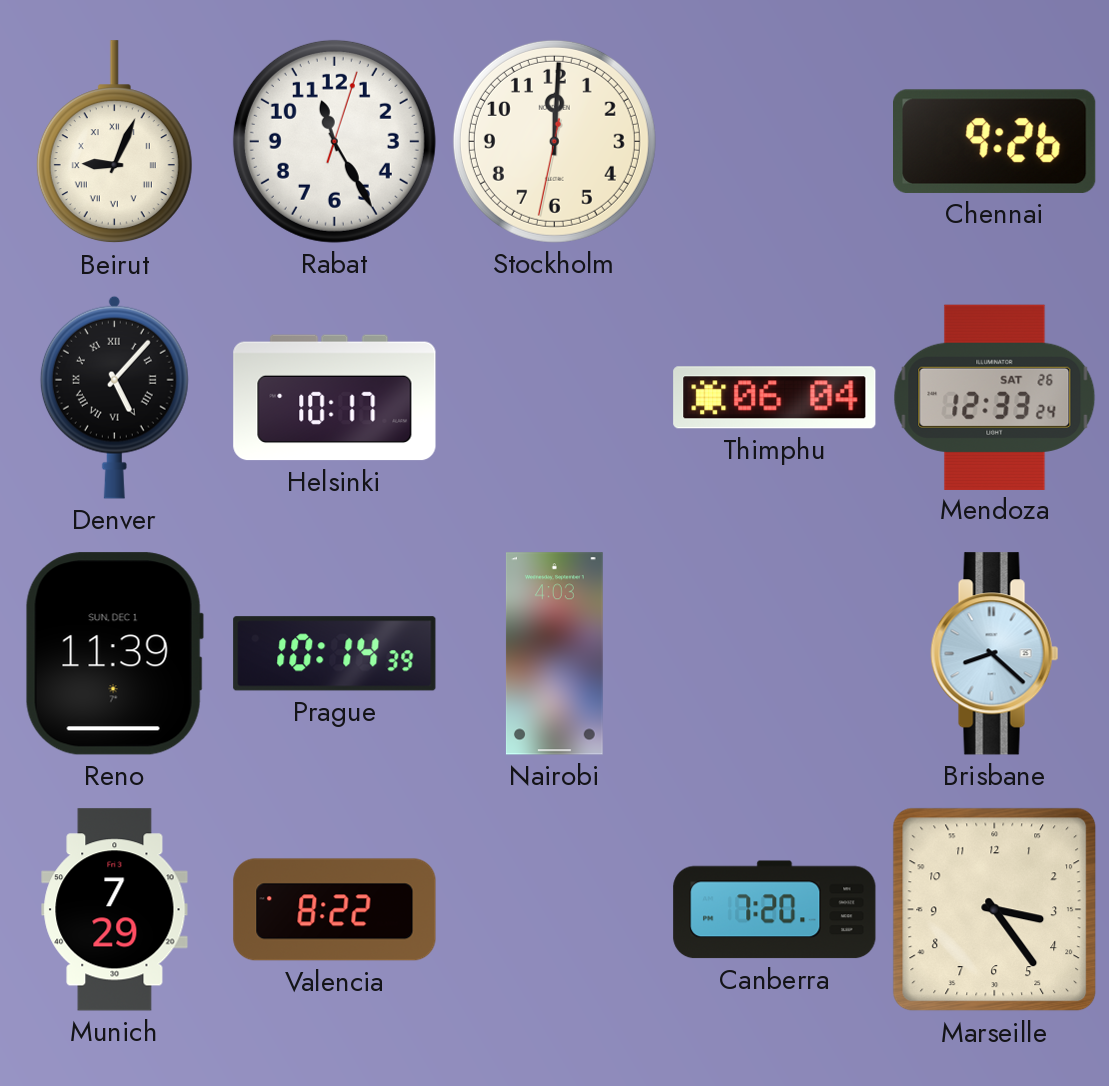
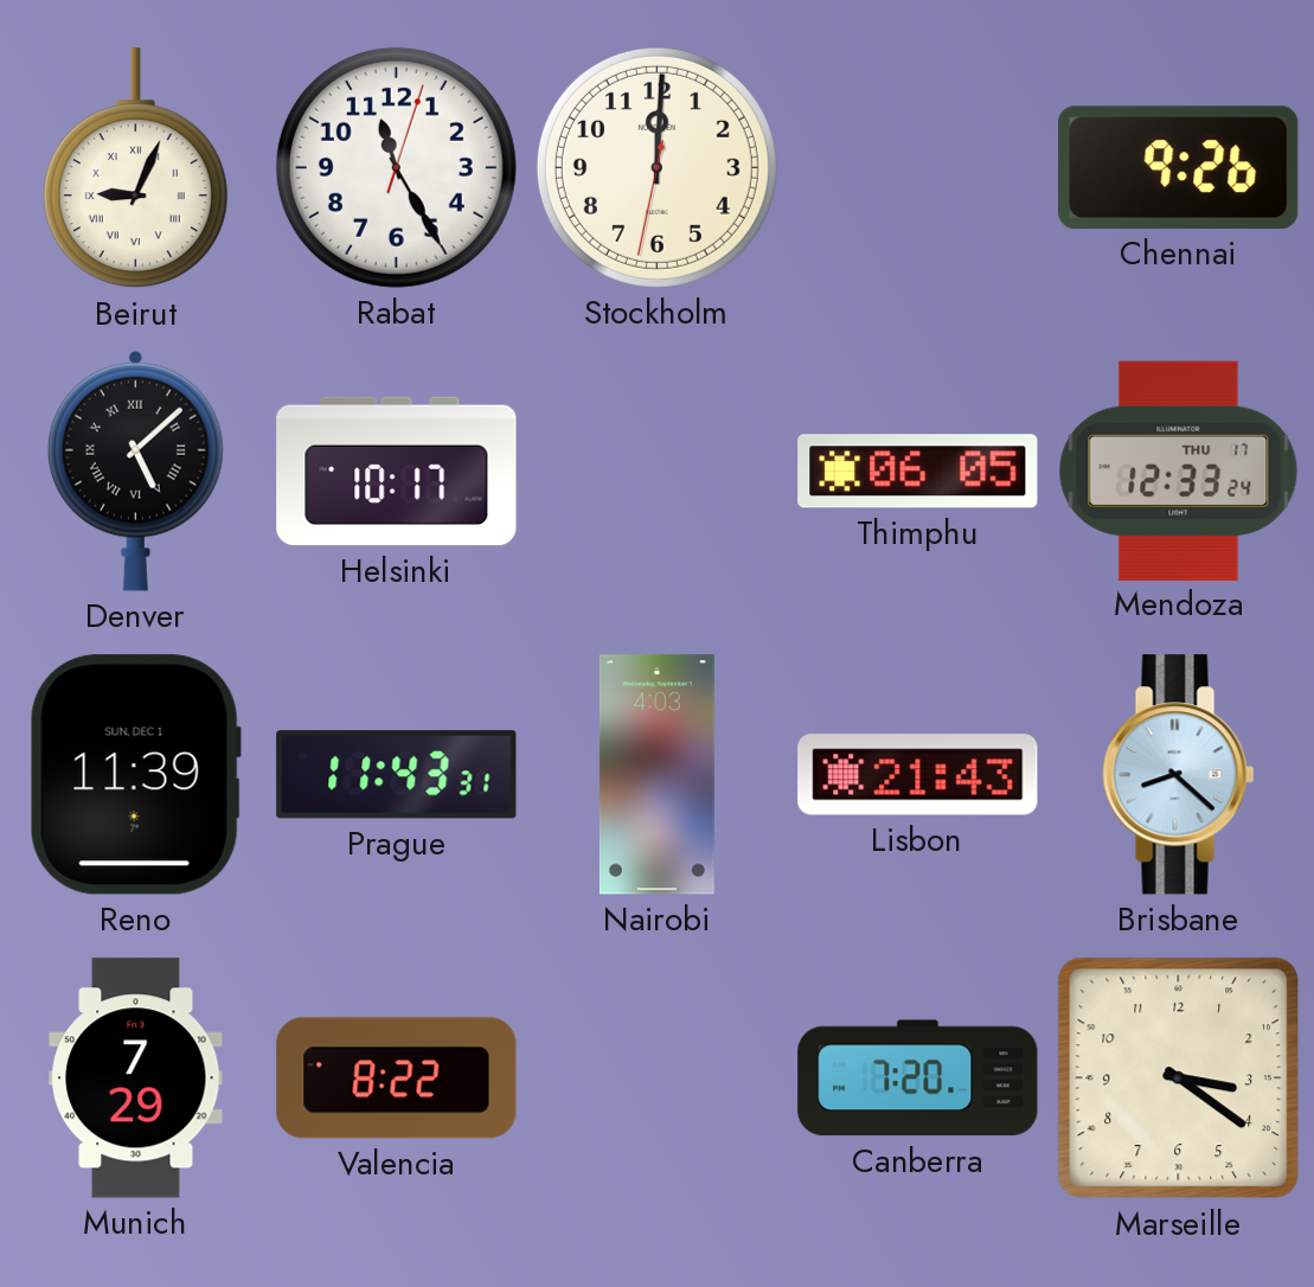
Denver: 5:07 -> 5:08
Thimphu: 06:04 -> 06:05
Mendoza date: SAT 26 -> THU 17
Prague: 10:14 -> 11:43
Lisbon: none -> 21:43
Marseille: 3:24 -> 3:21
